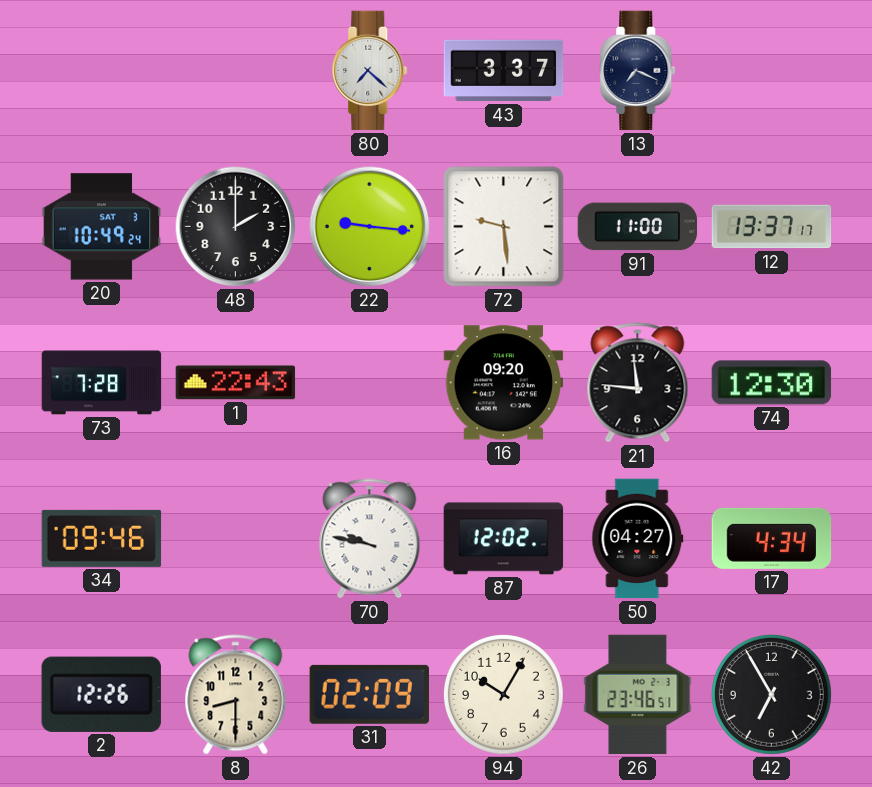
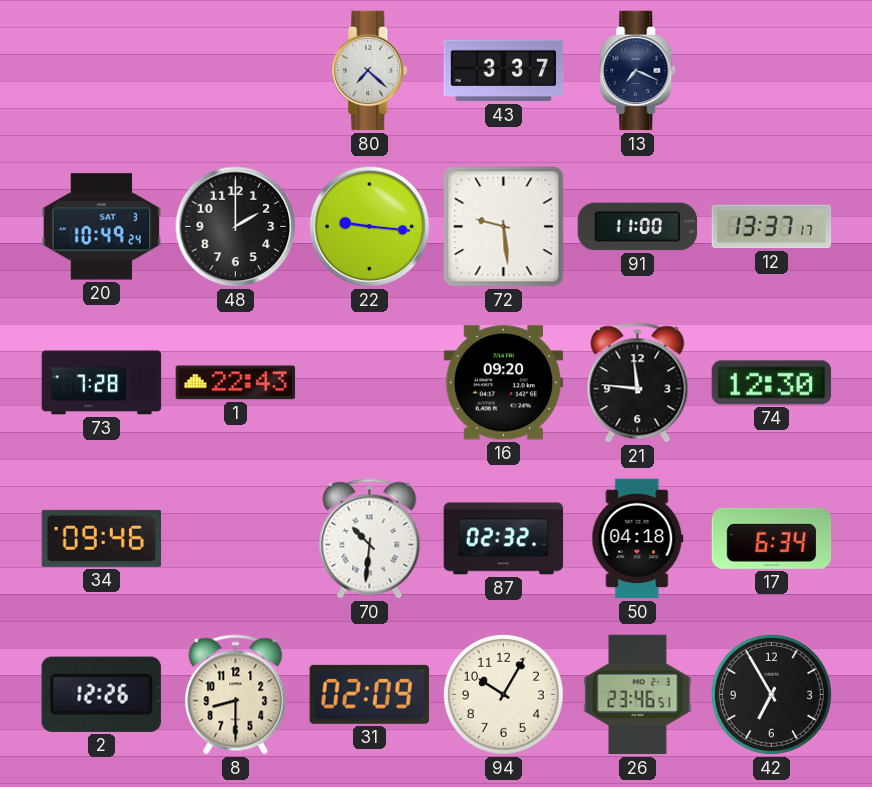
70: 9:47 -> 10:31
87: 12:02 -> 02:32
50: 04:27 -> 04:18
17: 4:34 -> 6:34
